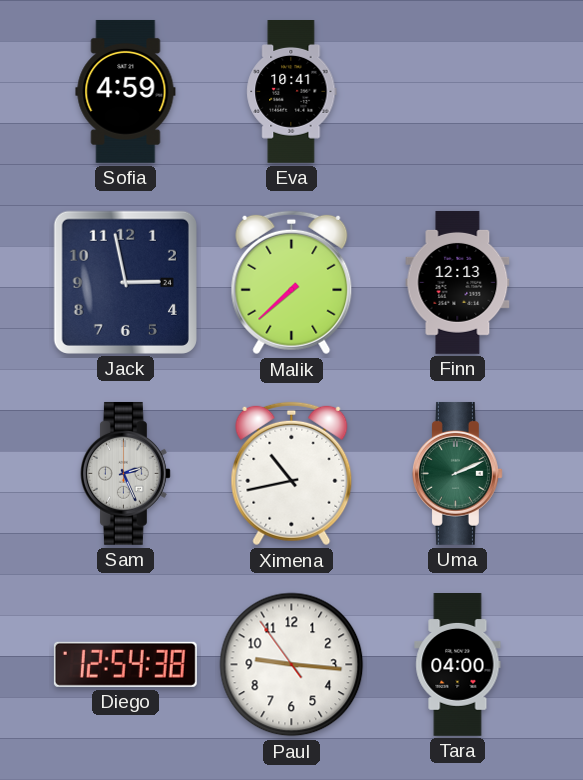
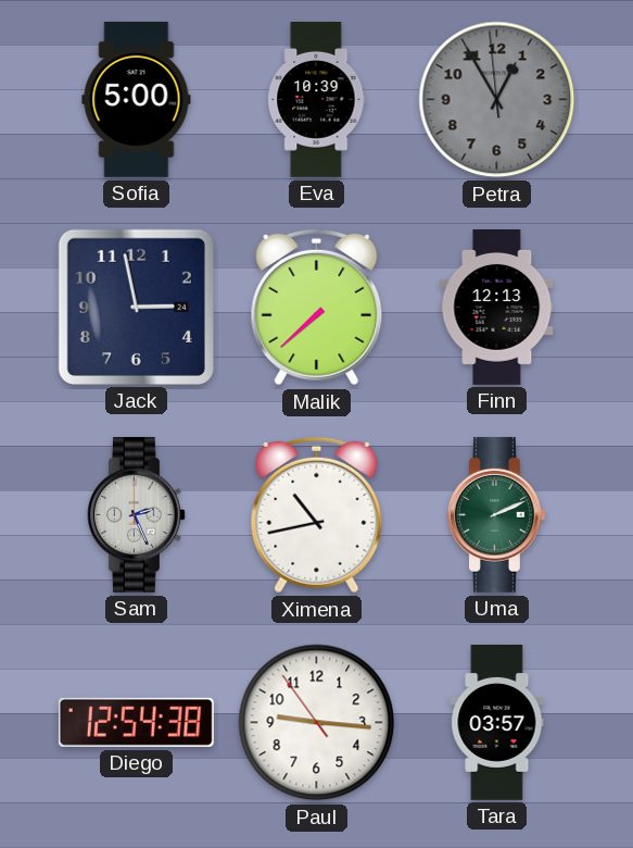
Sofia: 4:59 -> 5:00
Eva: 10:41 -> 10:39
Petra: none -> 12:54
Tara: 04:00 -> 03:57
